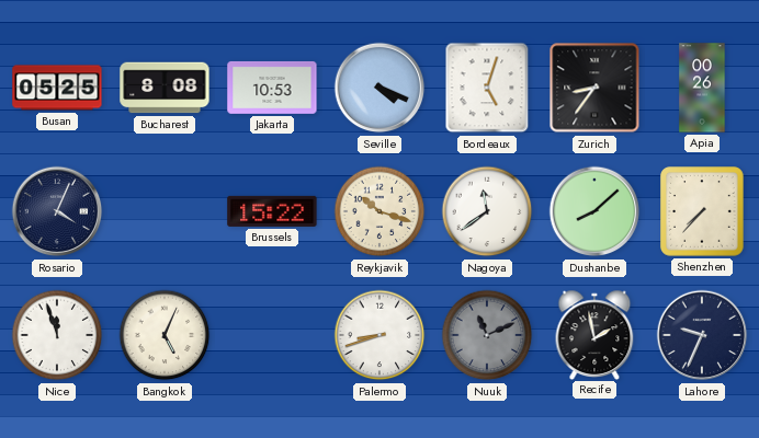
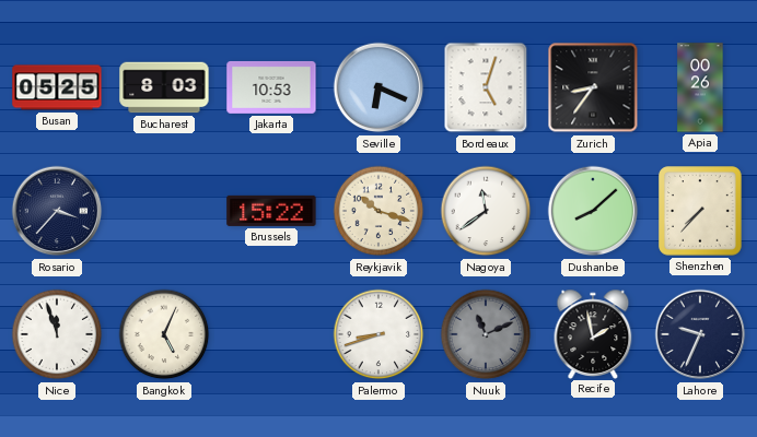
Bucharest: 8:08 -> 8:03
Seville: 4:19 -> 6:19
Rosario: 4:04 -> 3:37
